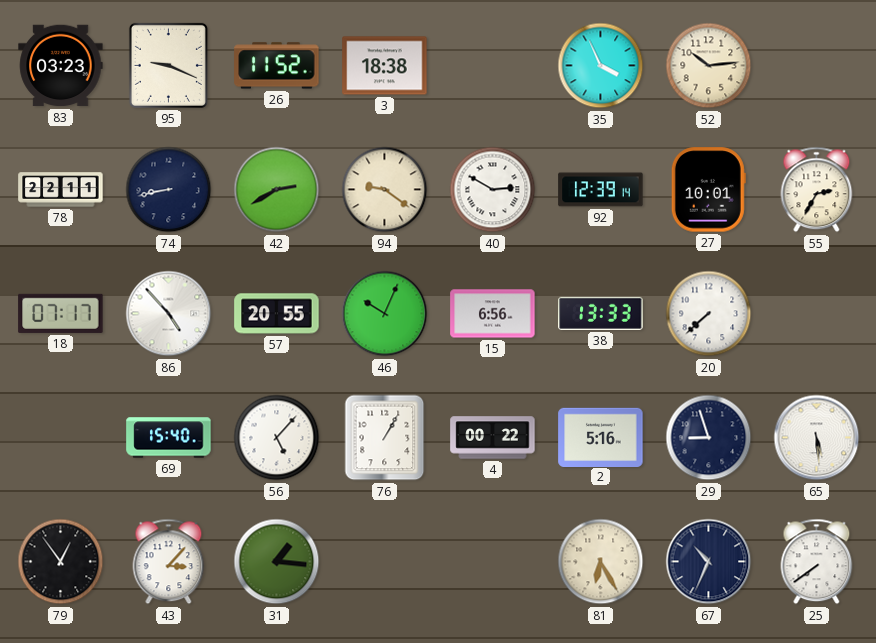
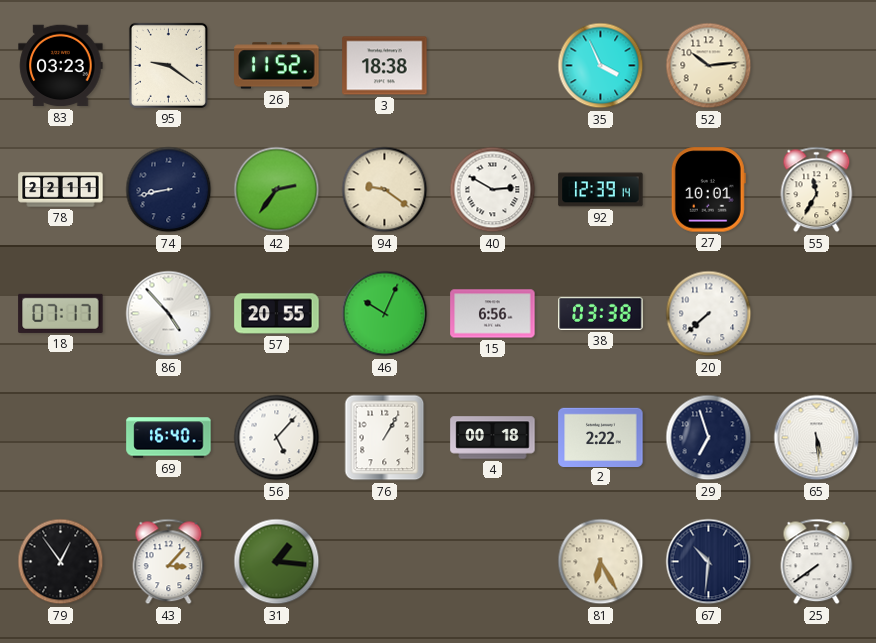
95: 9:19 -> 9:21
42: 2:40 -> 2:36
55: 2:35 -> 11:35
38: 13:33 -> 03:38
69: 15:40 -> 16:40
4: 00:22 -> 00:18
2: 5:16 -> 2:22
29: 8:57 -> 6:57
67: 10:34 -> 10:31
